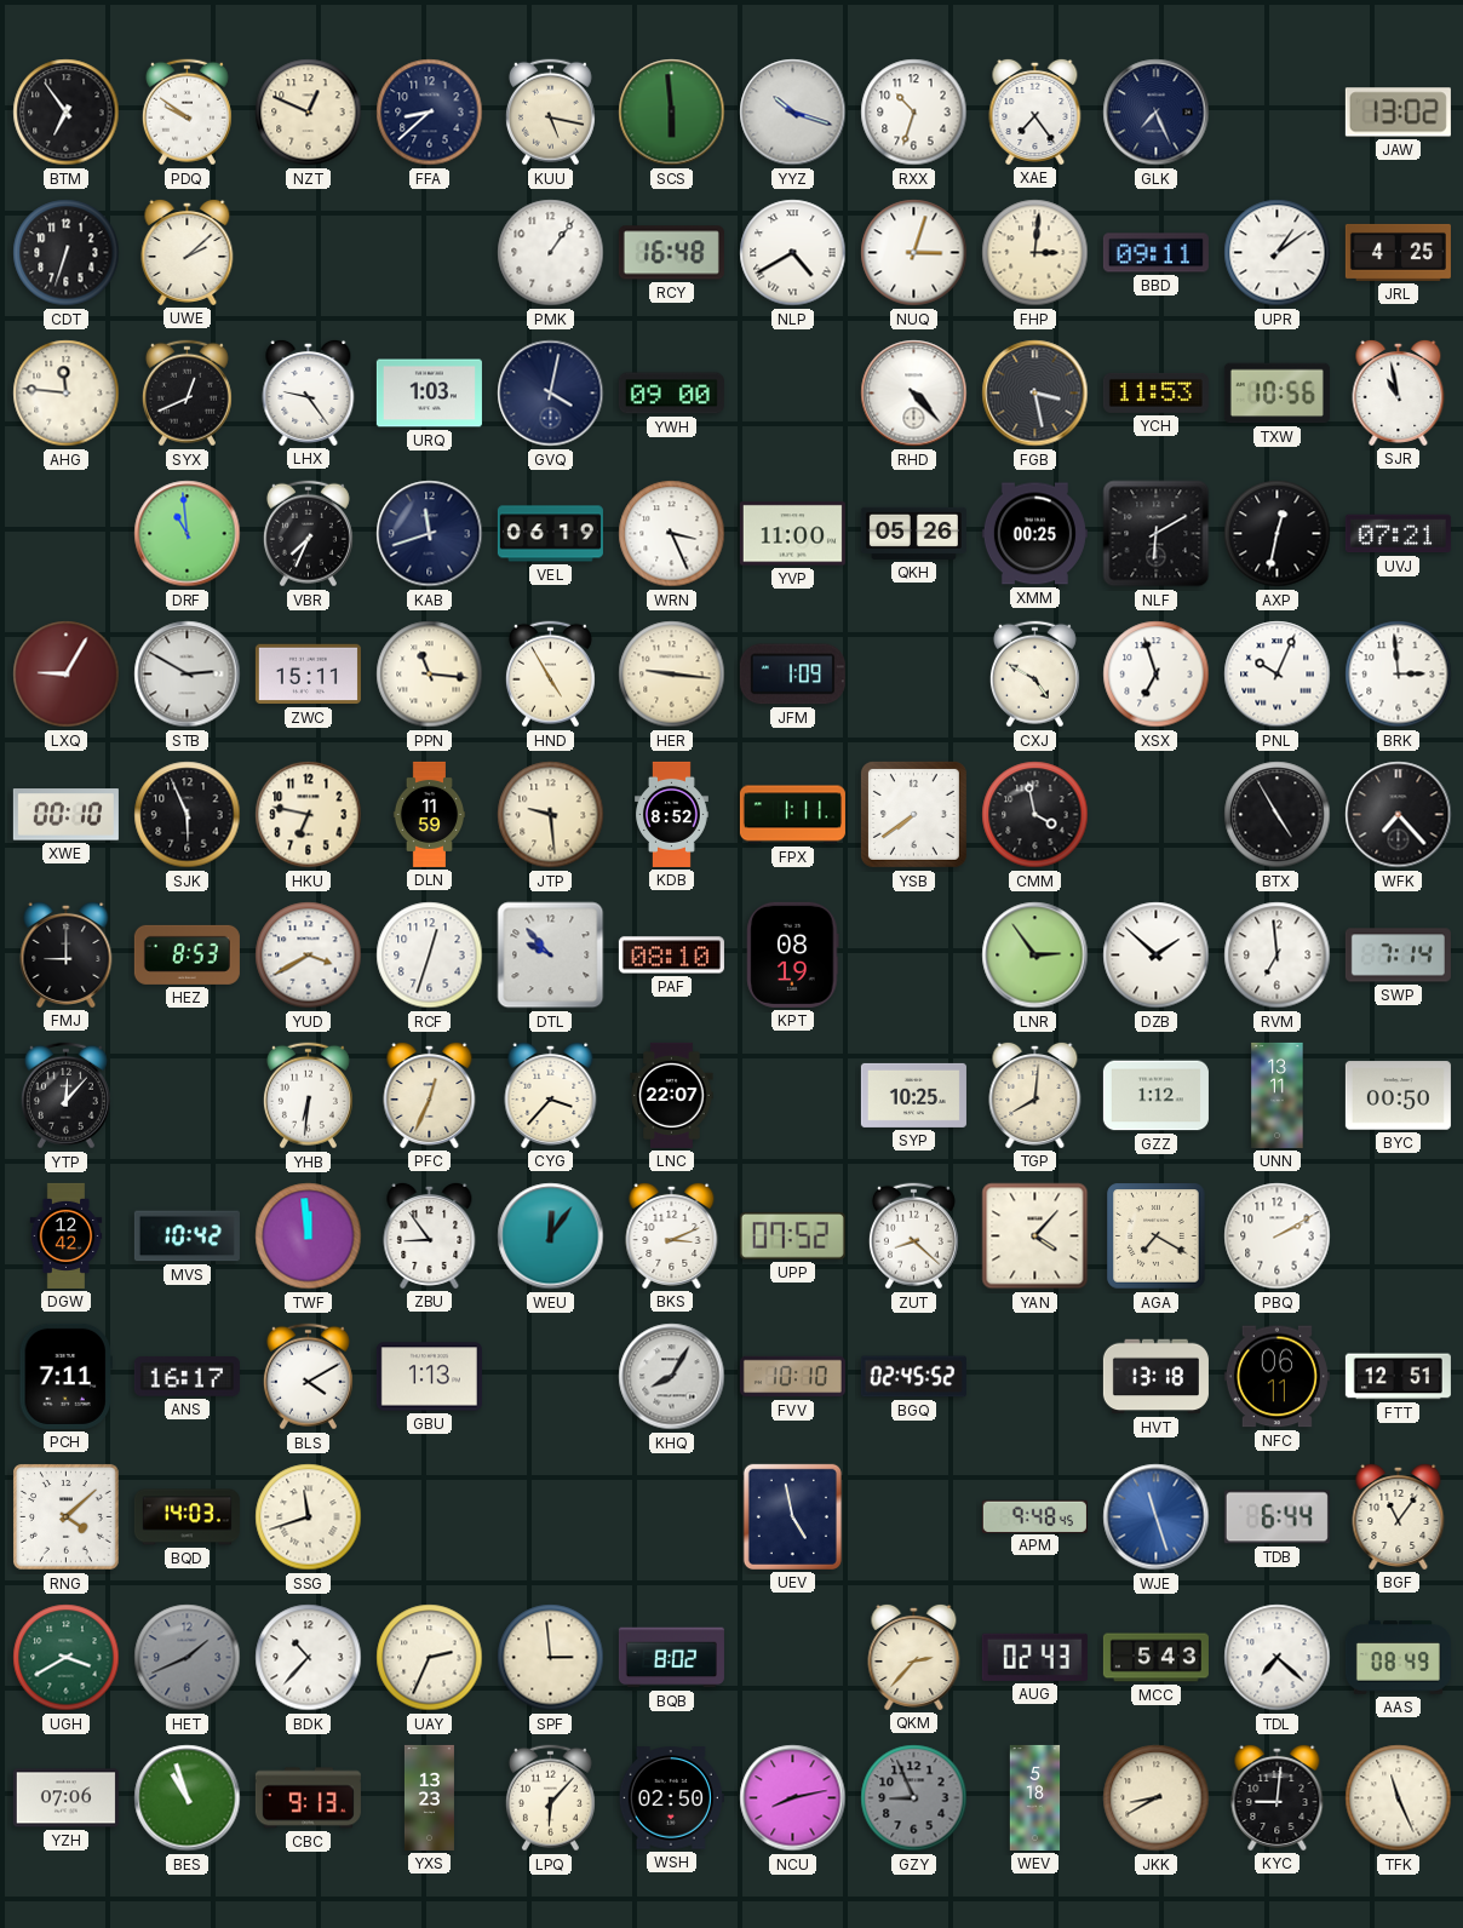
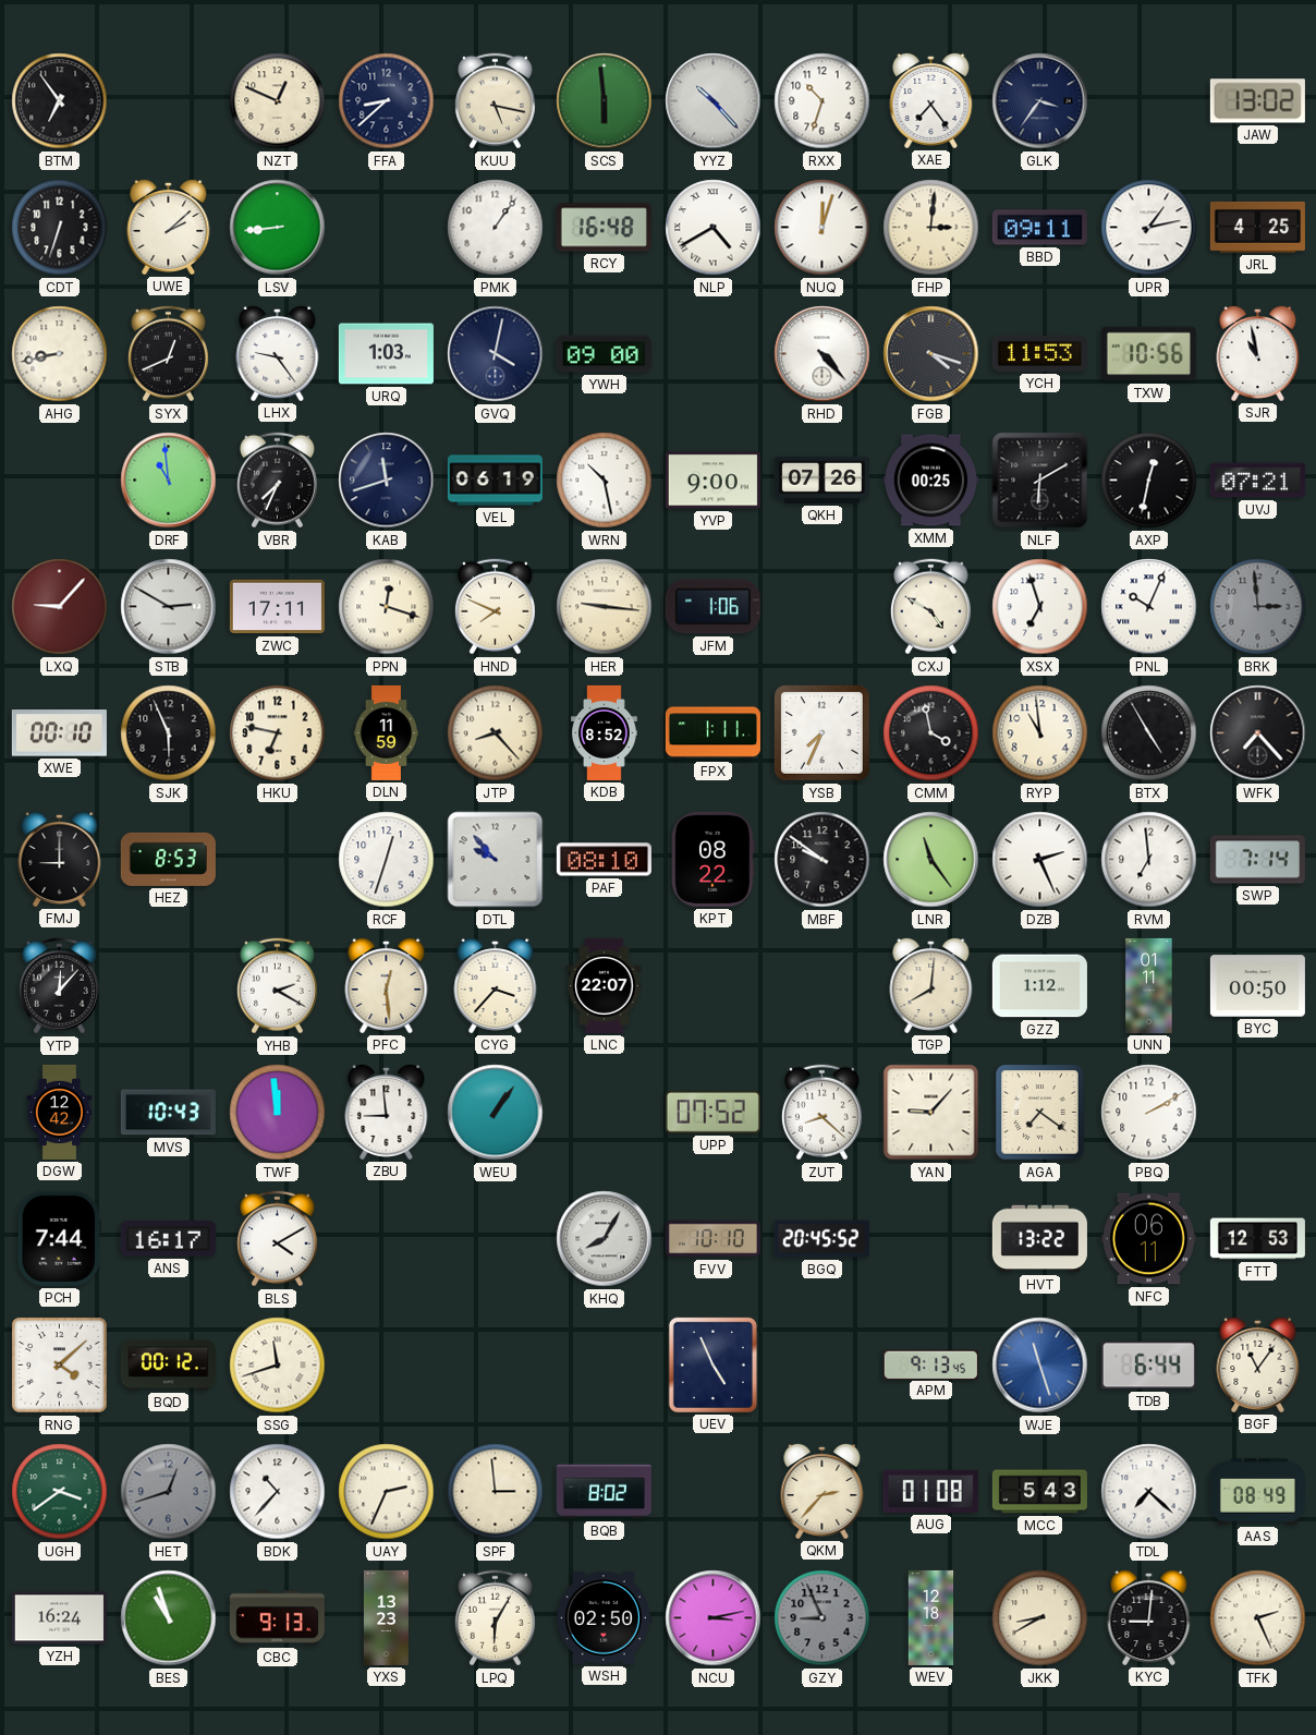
PDQ: 9:51 -> none
YYZ: 10:18 -> 10:23
GLK: 7:26 -> 3:36
LSV: none -> 8:44
NUQ: 3:03 -> 12:03
UPR: 1:09 -> 1:13
AHG: 11:46 -> 8:43
FGB: 3:28 -> 4:18
WRN: 3:26 -> 10:28
YVP: 11:00 -> 9:00
QKH: 05:26 -> 07:26
LXQ: 9:05 -> 9:07
ZWC: 15:11 -> 17:11
PPN: 11:16 -> 12:18
HND: 4:55 -> 7:49
JFM: 1:09 -> 1:06
BRK dial: white -> grey
JTP: 9:29 -> 8:23
YSB: 7:39 -> 7:34
RYP: none -> 10:59
YUD: 3:40 -> none
KPT: 08:19 -> 08:22
MBF: none -> 9:51
LNR: 2:54 -> 11:24
DZB: 1:52 -> 2:26
YHB: 6:31 -> 2:20
PFC: 12:34 -> 12:29
SYP: 10:25 -> none
UNN: 13:11 -> 01:11
MVS: 10:42 -> 10:43
ZBU: 8:54 -> 8:59
WEU: 12:06 -> 1:06
BKS: 3:11 -> none
YAN: 4:07 -> 9:07
AGA: 7:20 -> 7:21
PCH: 7:11 -> 7:44
GBU: 1:13 -> none
BGQ: 02:45 -> 20:45
HVT: 13:18 -> 13:22
FTT: 12:51 -> 12:53
BQD: 14:03 -> 00:12
UEV: 4:58 -> 4:56
APM: 9:48 -> 9:13
UGH: 3:40 -> 3:39
HET: 1:41 -> 12:42
AUG: 02:43 -> 01:08
YZH: 07:06 -> 16:24
LPQ: 6:07 -> 6:05
NCU: 8:13 -> 3:13
WEV: 5:18 -> 12:18
TFK: 11:26 -> 2:26
